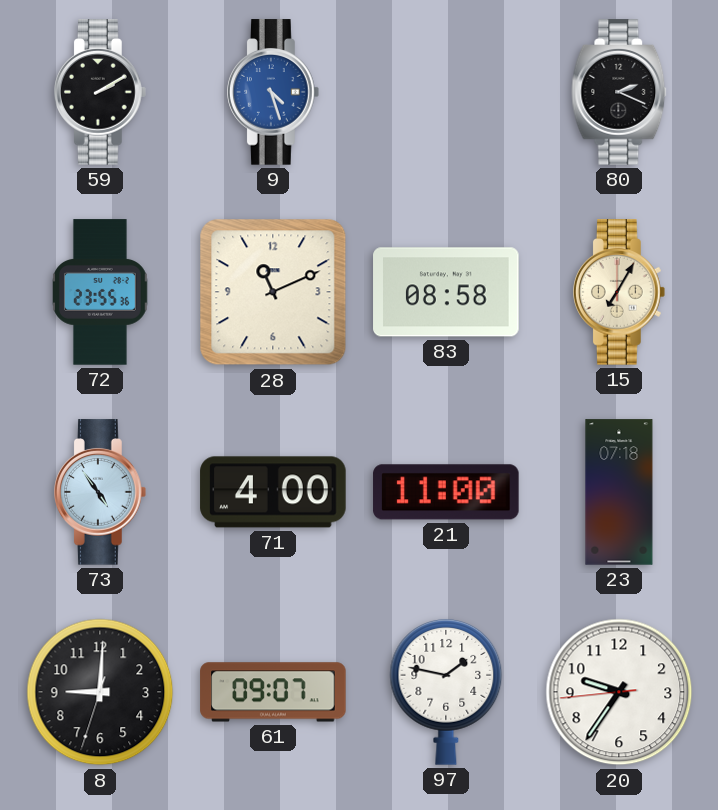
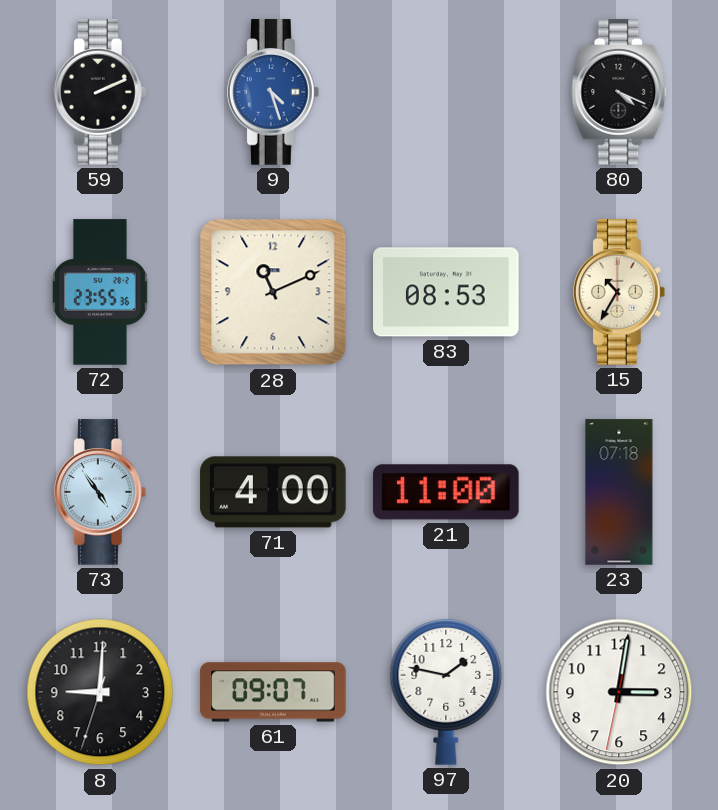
59: 2:10 -> 2:11
80: 2:19 -> 4:19
83: 08:58 -> 08:53
15: 7:05 -> 10:35
20: 9:35 -> 3:01
